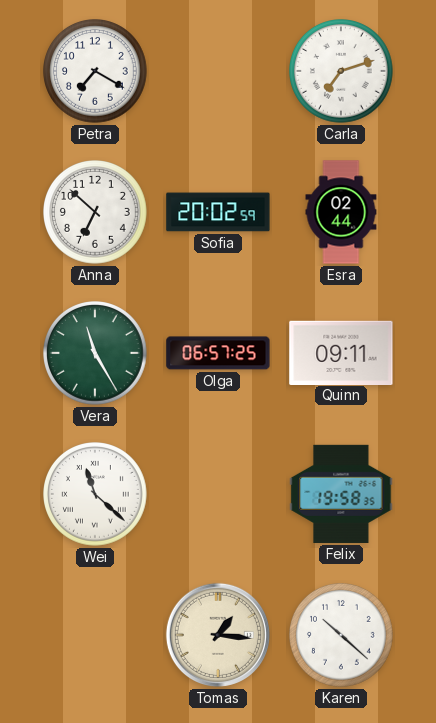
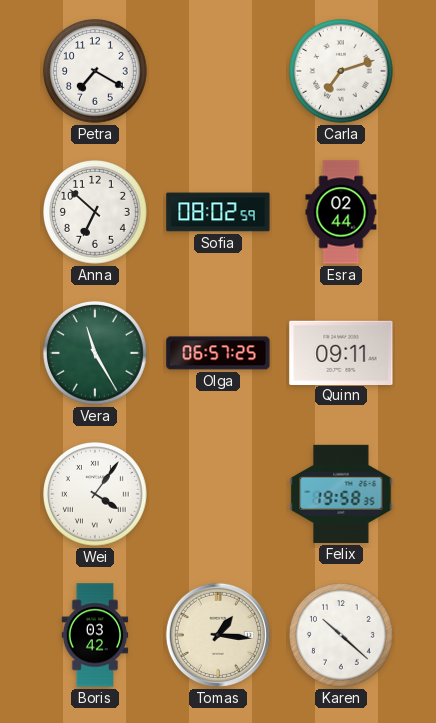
Sofia: 20:02 -> 08:02
Wei: 11:22 -> 4:06
Boris: none -> 03:42
